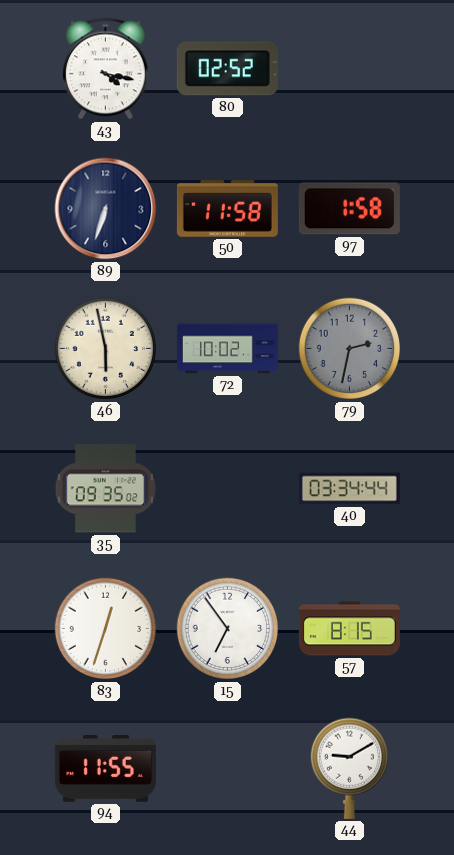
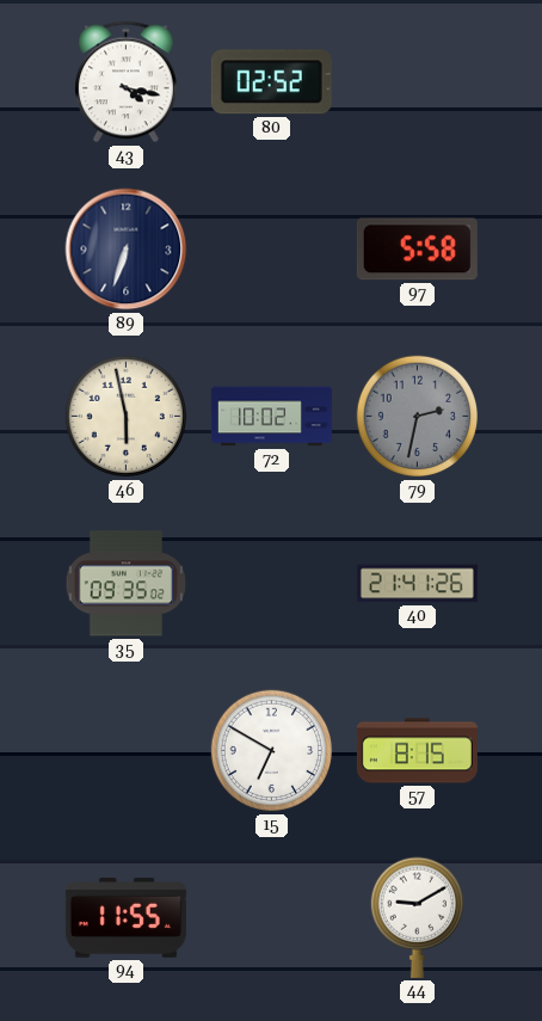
50: 11:58 -> none
97: 1:58 -> 5:58
40: 03:34 -> 21:41
83: 12:33 -> none
15: 6:54 -> 6:50
